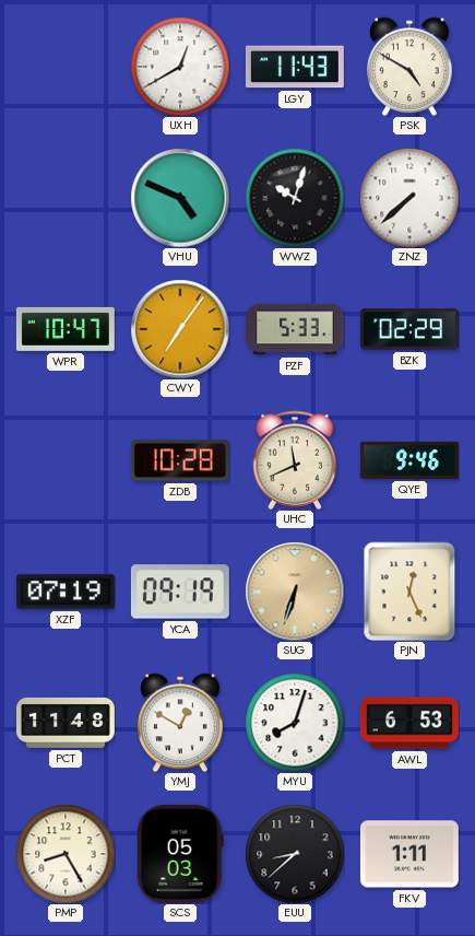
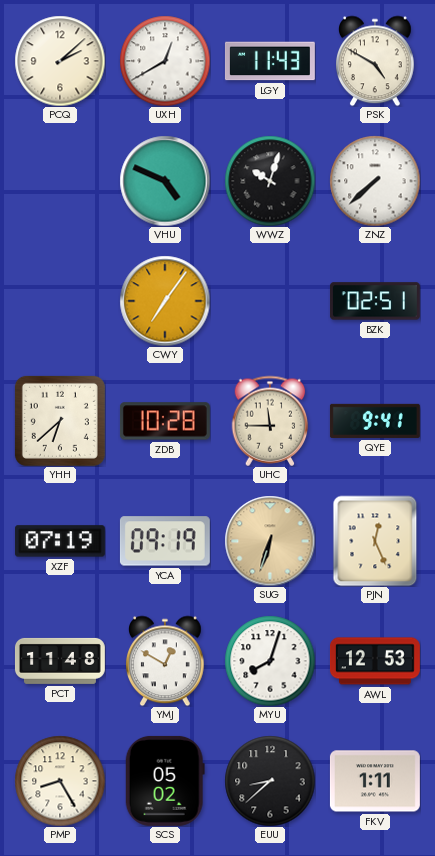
PCQ: none -> 2:08
WPR: 10:47 -> none
PZF: 5:33 -> none
BZK: 02:29 -> 02:51
YHH: none -> 6:38
UHC: 11:41 -> 11:45
QYE: 9:46 -> 9:41
AWL: 6:53 -> 12:53
SCS: 05:03 -> 05:02
